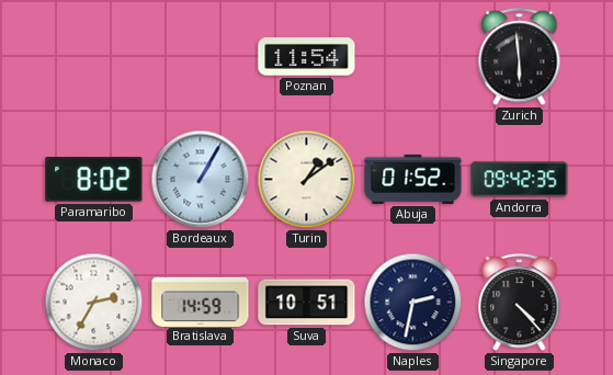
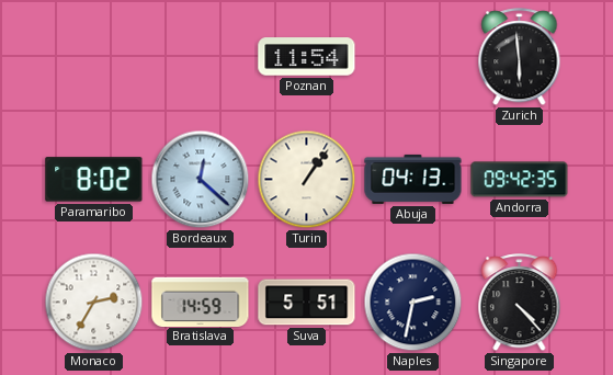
Bordeaux: 1:05 -> 12:22
Turin: 1:09 -> 1:06
Abuja: 01:52 -> 04:13
Suva: 10:51 -> 5:51
